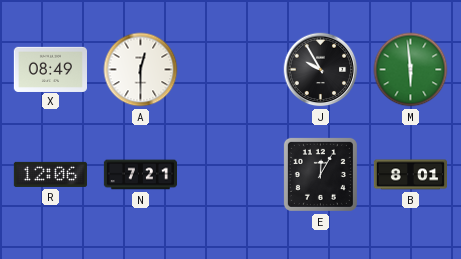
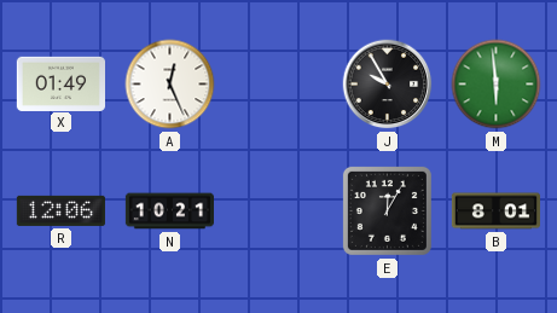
X: 08:49 -> 01:49
A: 12:30 -> 12:26
N: 7:21 -> 10:21
